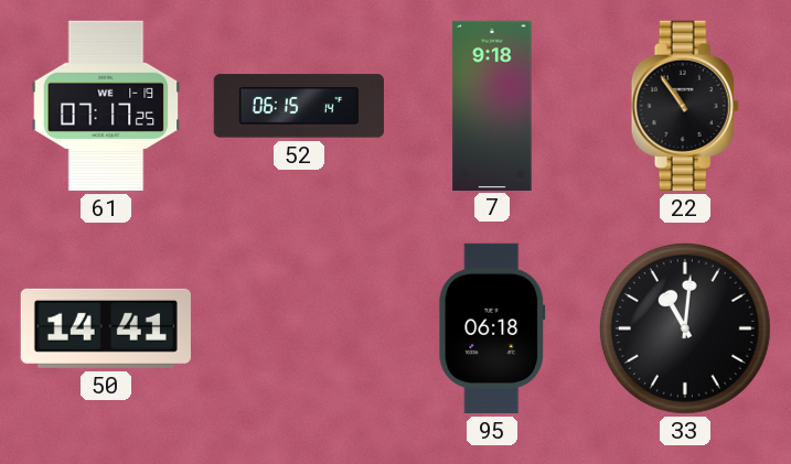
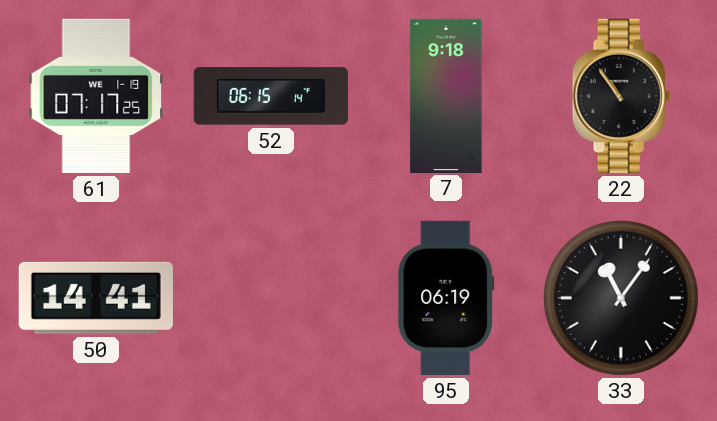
95: 06:18 -> 06:19
33: 11:01 -> 11:06
